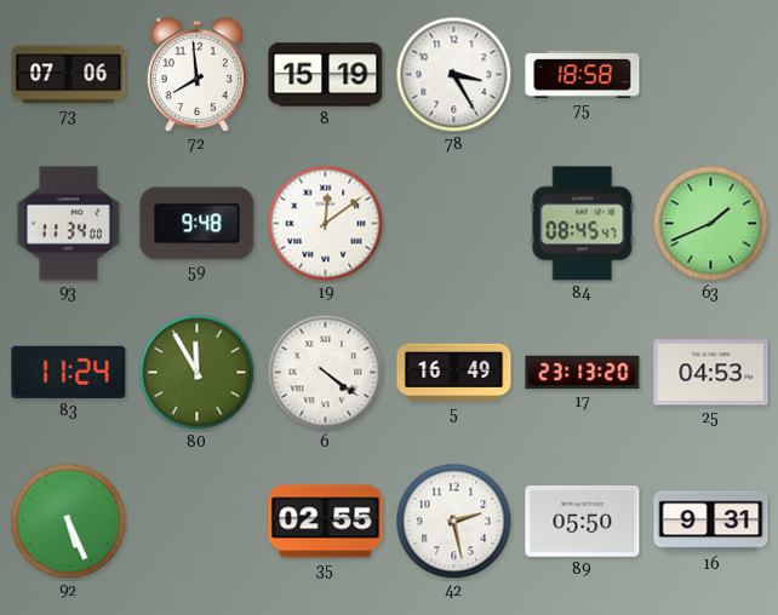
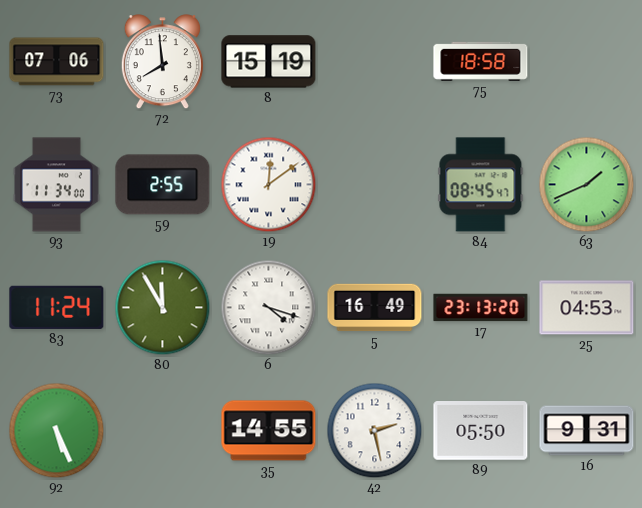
78: 3:25 -> none
59: 9:48 -> 2:55
6: 4:21 -> 4:18
35: 02:55 -> 14:55
